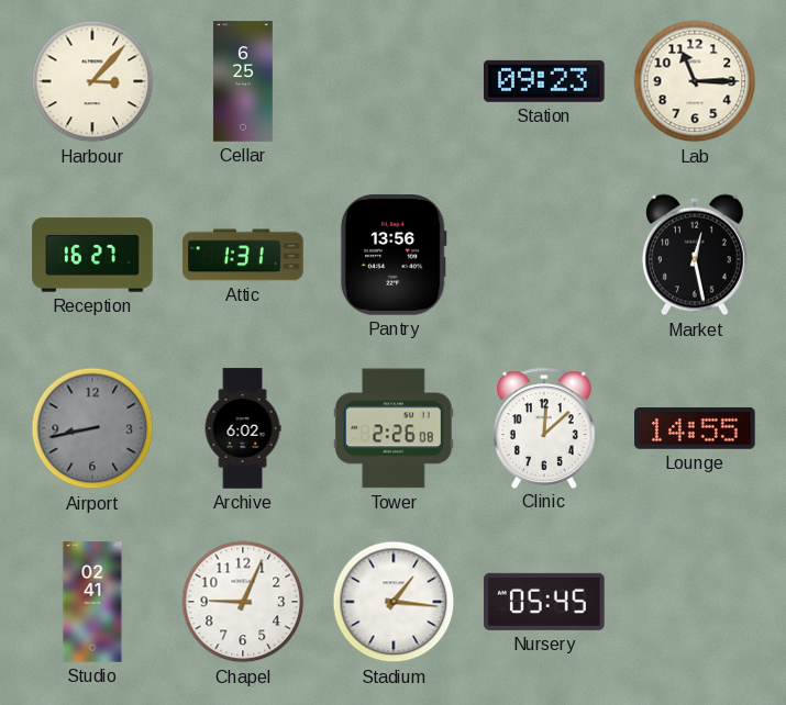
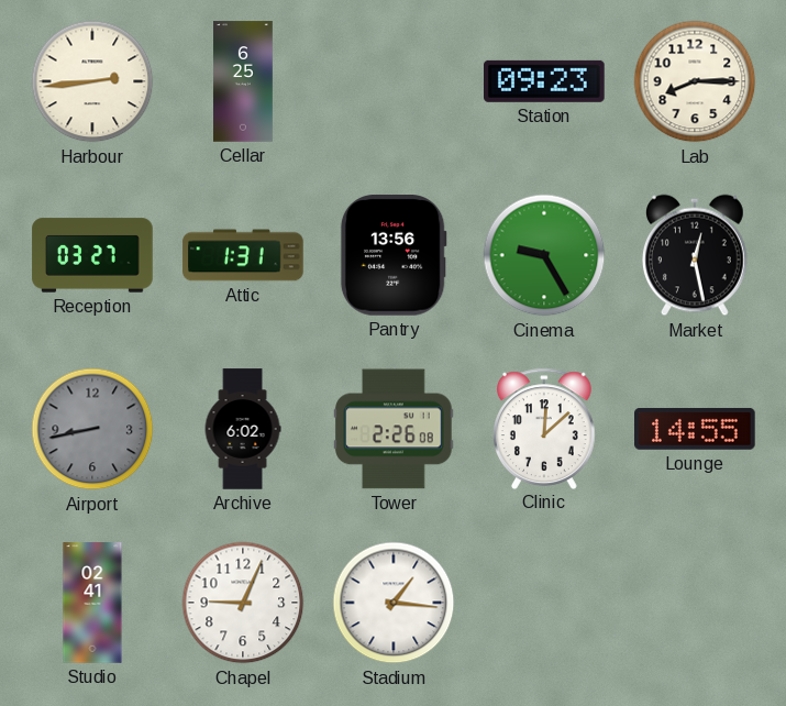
Harbour: 3:07 -> 2:44
Lab: 11:15 -> 8:15
Reception: 16:27 -> 03:27
Cinema: none -> 9:25
Nursery: 05:45 -> none
